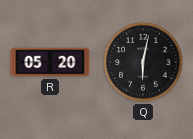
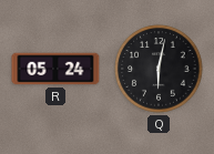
R: 05:20 -> 05:24
